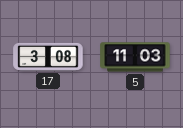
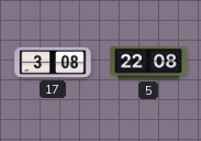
5: 11:03 -> 22:08
